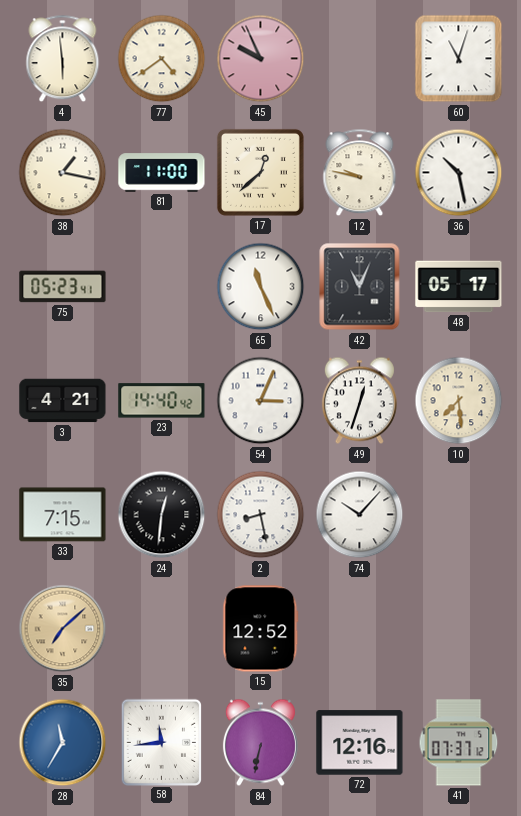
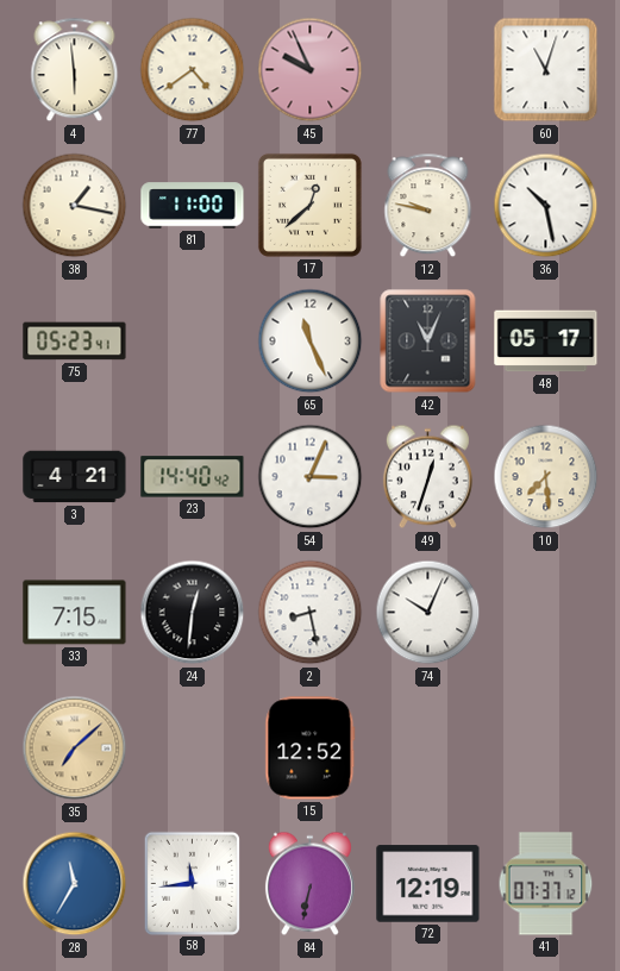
74: 10:07 -> 10:04
72: 12:16 -> 12:19
